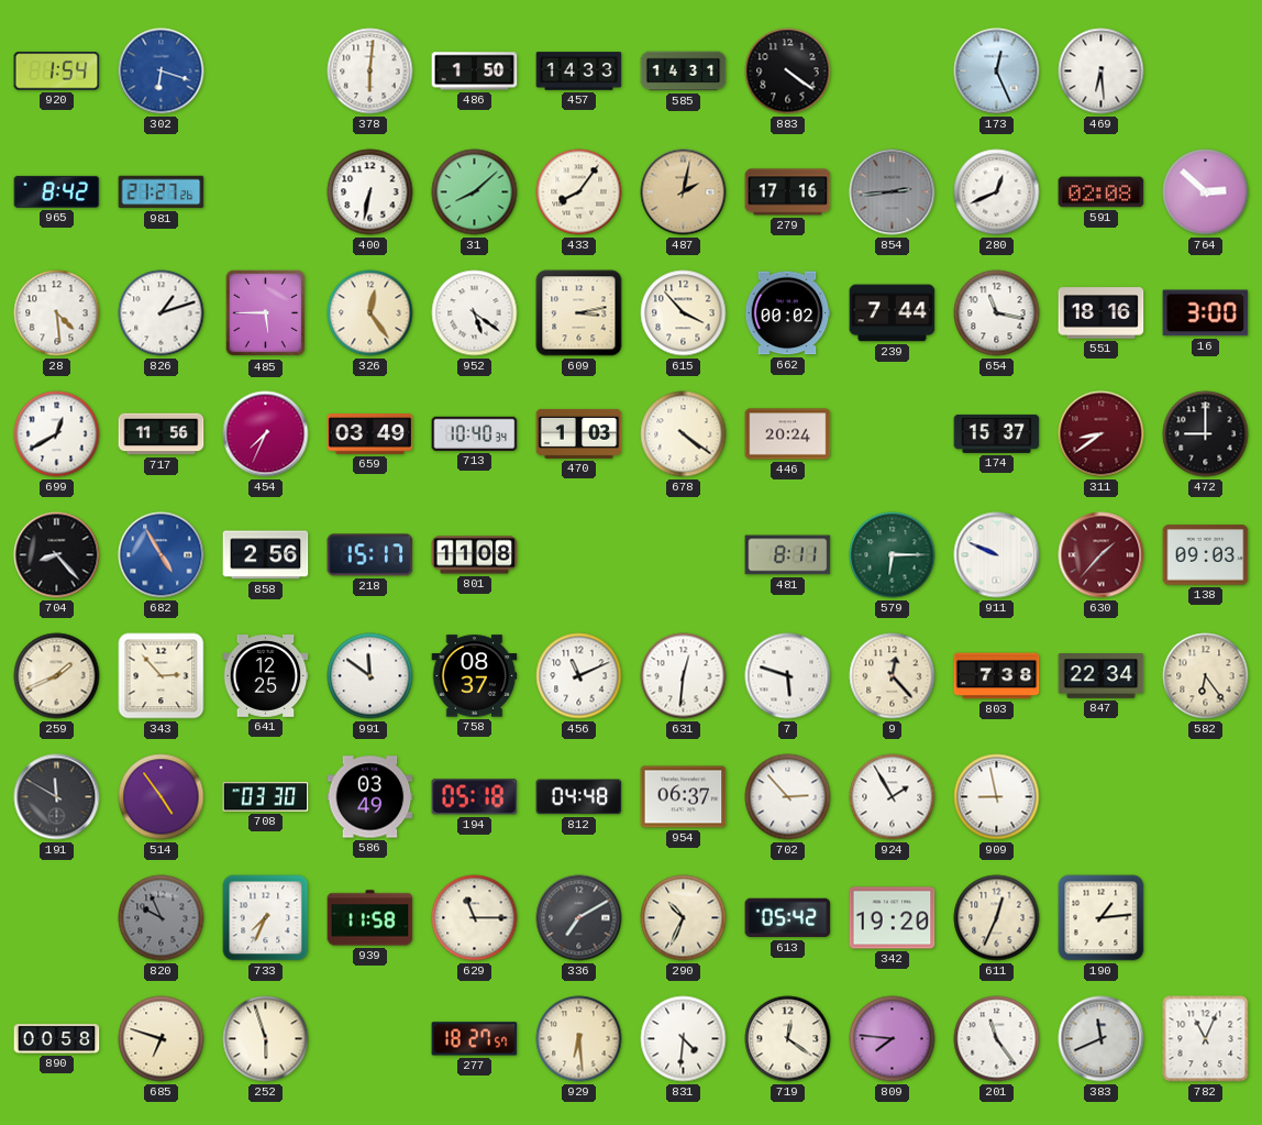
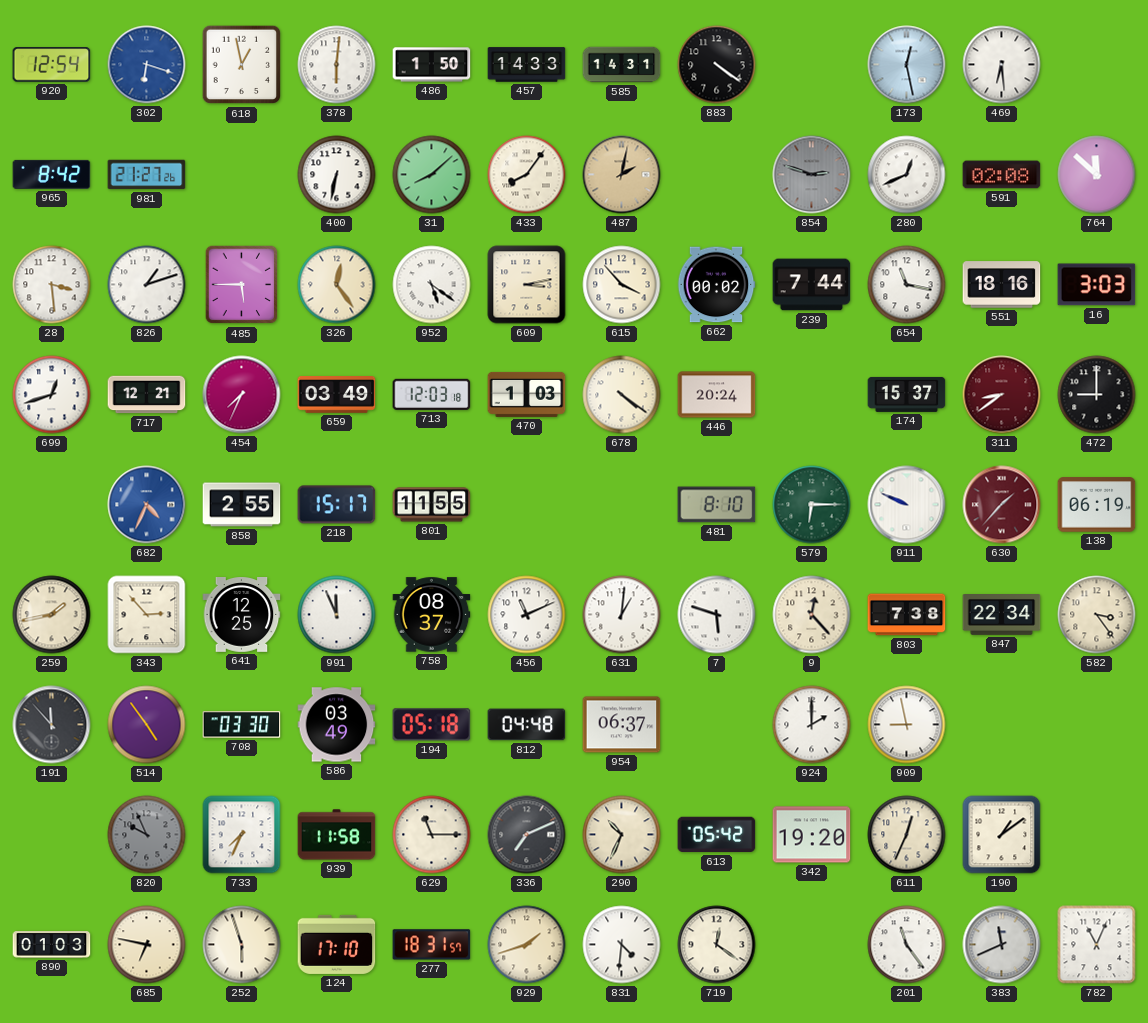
920: 1:54 -> 12:54
618: none -> 12:58
173: 12:26 -> 12:28
279: 17:16 -> none
854: 2:44 -> 2:48
764: 2:52 -> 11:52
28: 4:29 -> 3:29
16: 3:00 -> 3:03
699: 12:40 -> 12:42
717: 11:56 -> 12:21
713: 10:40 -> 12:03
704: 8:23 -> none
682: 4:55 -> 4:34
858: 2:56 -> 2:55
801: 11:08 -> 11:55
481: 8:11 -> 8:10
138: 09:03 -> 06:19
259: 1:41 -> 1:43
991: 11:51 -> 11:56
631: 12:31 -> 1:01
582: 6:24 -> 3:24
191: 11:50 -> 11:53
702: 2:53 -> none
924: 1:55 -> 2:00
336: 7:10 -> 7:11
190: 1:14 -> 1:09
890: 00:58 -> 01:03
685: 6:48 -> 6:47
124: none -> 17:10
277: 18:27 -> 18:31
929: 6:29 -> 1:42
809: 7:46 -> none
